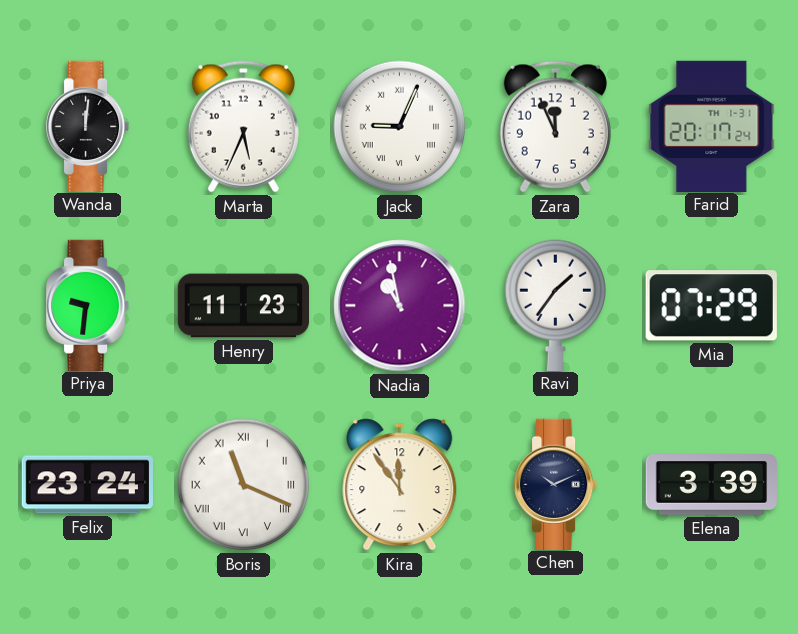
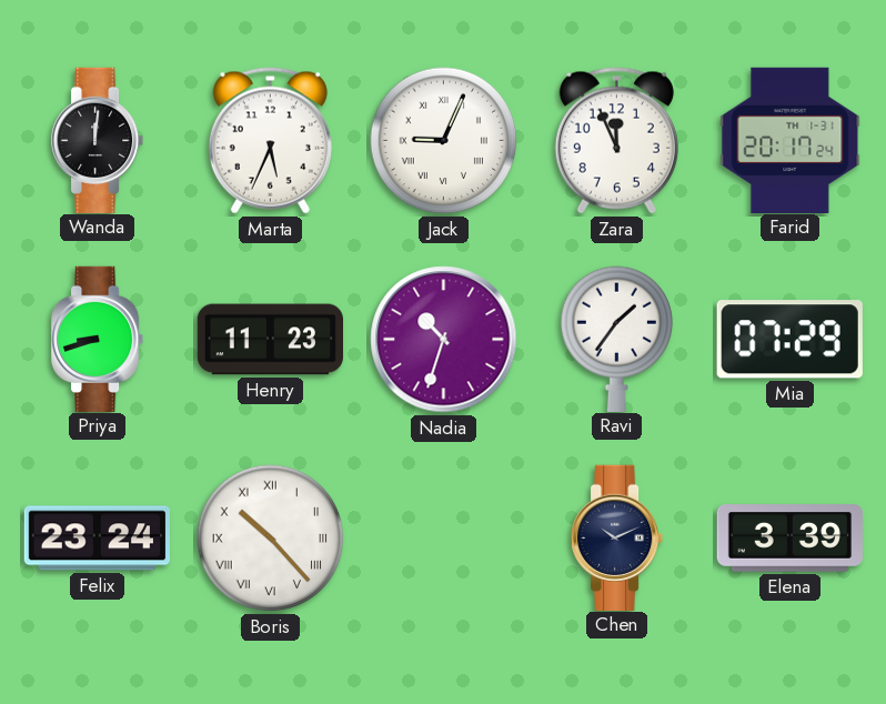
Priya: 9:31 -> 8:42
Nadia: 10:58 -> 10:33
Boris: 11:19 -> 10:23
Kira: 11:54 -> none
